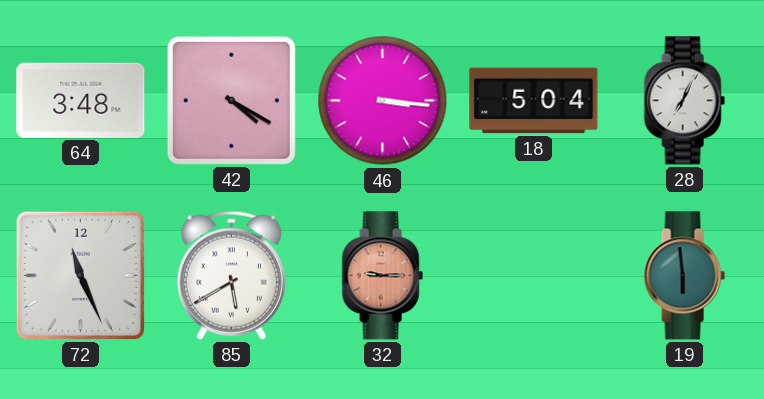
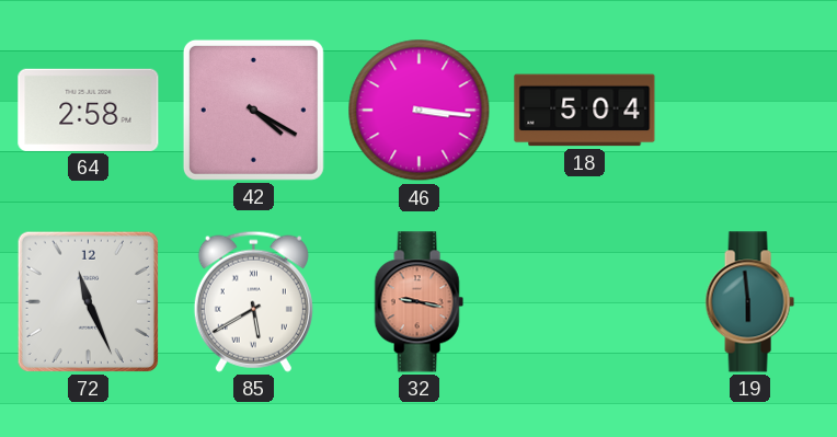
64: 3:48 -> 2:58
28: 7:04 -> none
32: 9:15 -> 9:17
